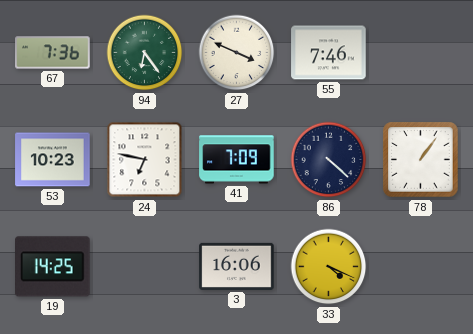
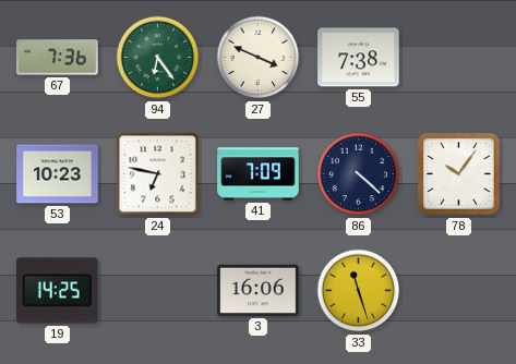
55: 7:46 -> 7:38
78: 1:06 -> 10:06
33: 4:19 -> 11:27
